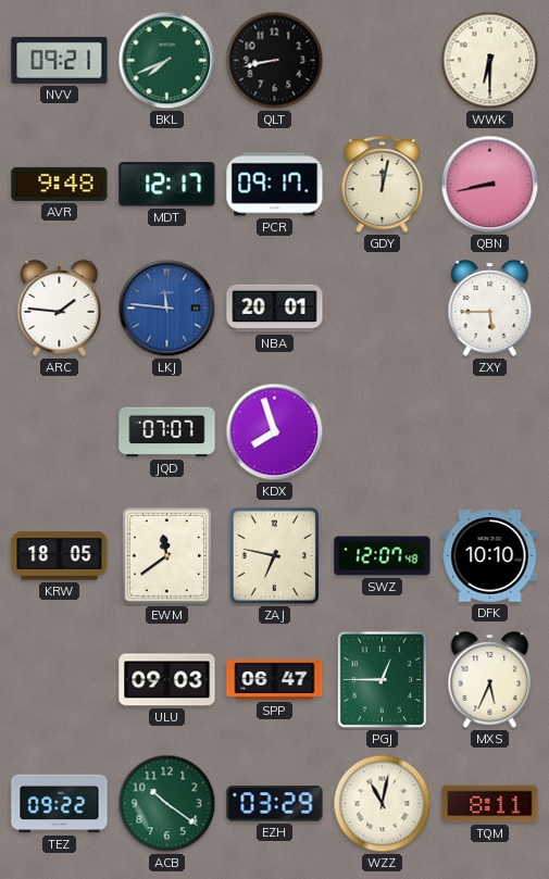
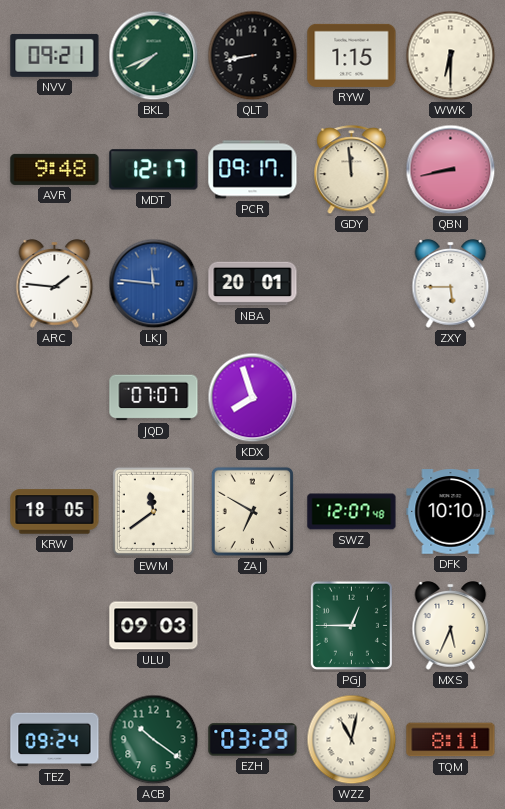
RYW: none -> 1:15
GDY: 12:02 -> 11:59
ZAJ: 6:47 -> 6:50
SPP: 06:47 -> none
TEZ: 09:22 -> 09:24
